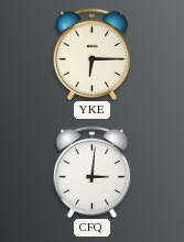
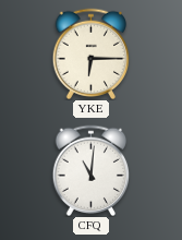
CFQ: 3:01 -> 11:01
